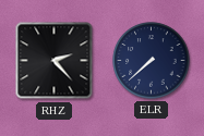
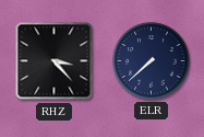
RHZ: 2:23 -> 3:23
